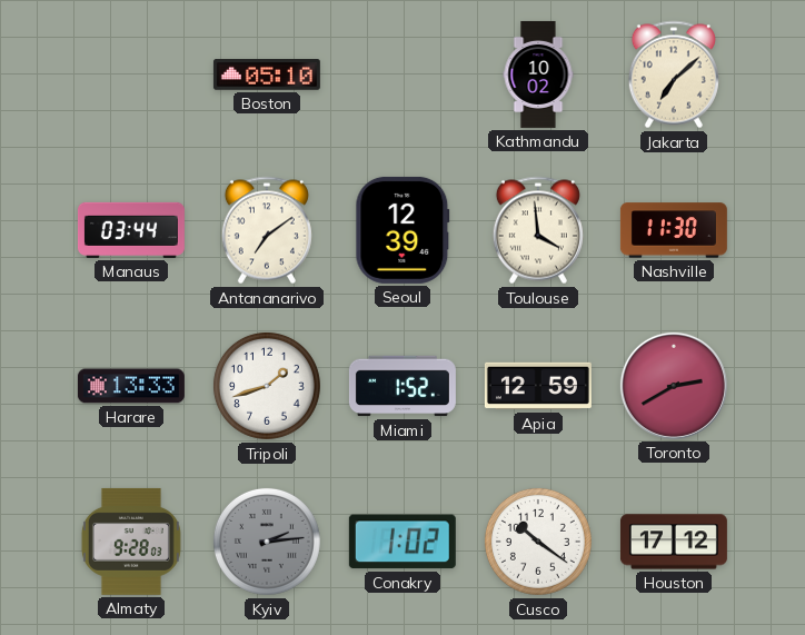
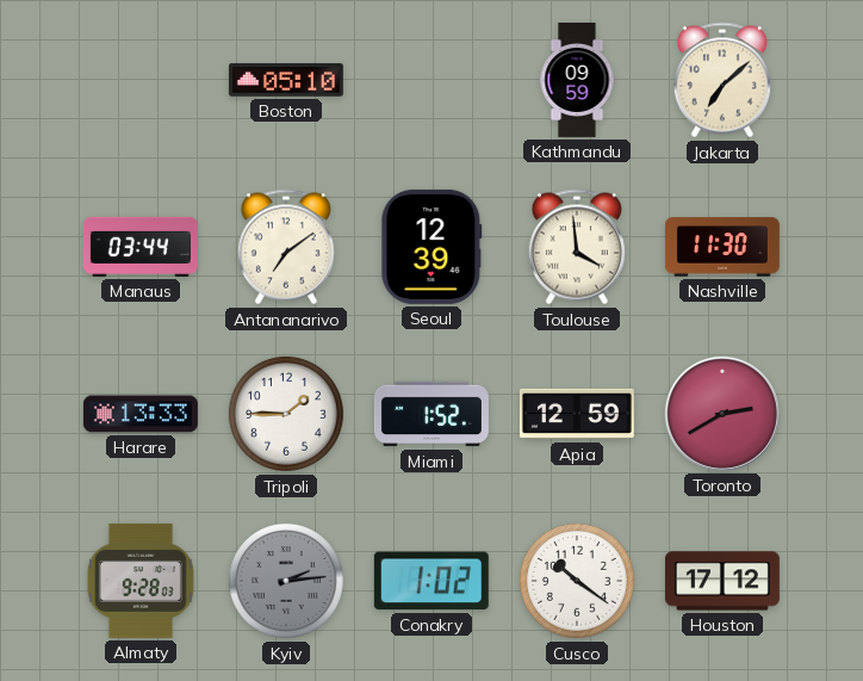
Kathmandu: 10:02 -> 09:59
Tripoli: 1:42 -> 1:45
